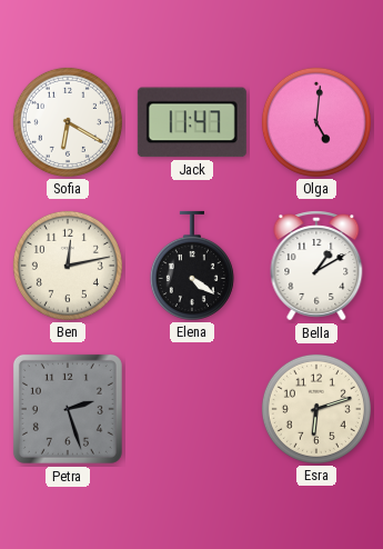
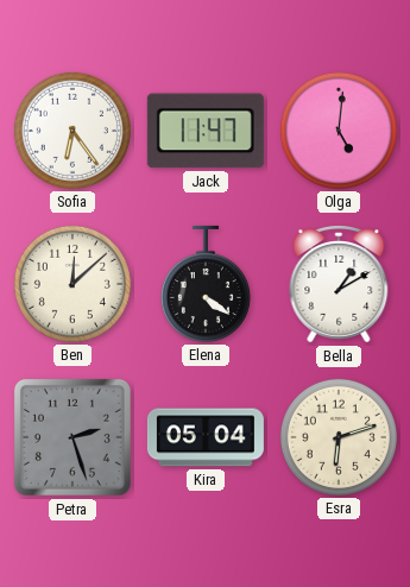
Sofia: 6:20 -> 6:24
Ben: 12:13 -> 12:08
Kira: none -> 05:04
